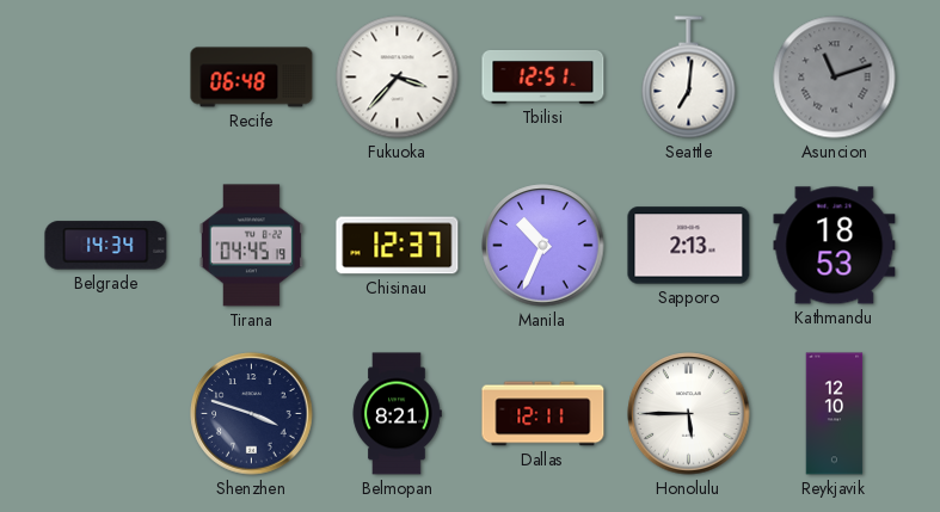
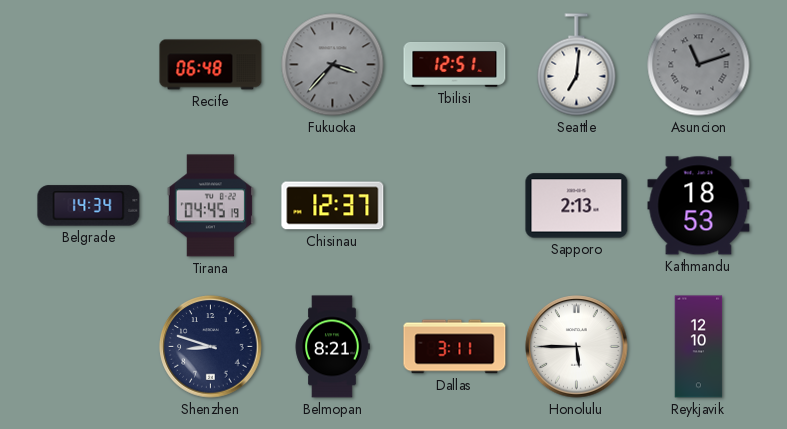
Fukuoka dial: white -> grey
Manila: 10:34 -> none
Shenzhen: 3:48 -> 8:48
Dallas: 12:11 -> 3:11
